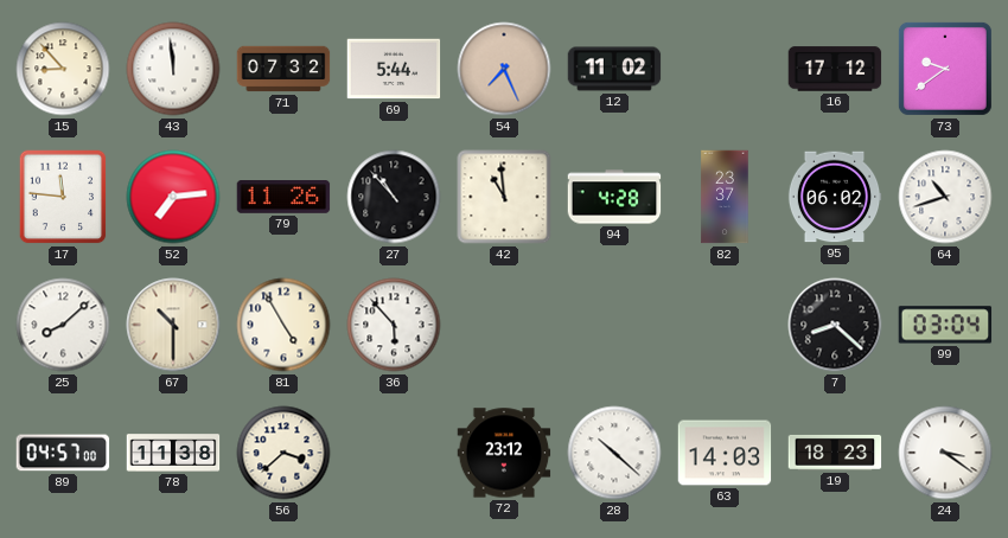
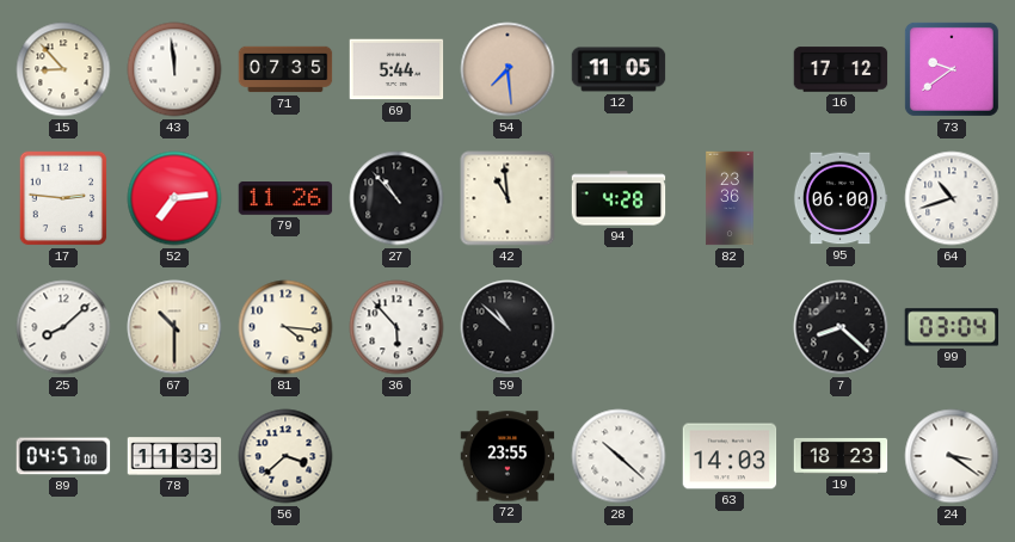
71: 07:32 -> 07:35
54: 7:26 -> 7:29
12: 11:02 -> 11:05
17: 11:46 -> 2:46
82: 23:37 -> 23:36
95: 06:02 -> 06:00
81: 4:55 -> 4:16
59: none -> 10:52
78: 11:38 -> 11:33
72: 23:12 -> 23:55
